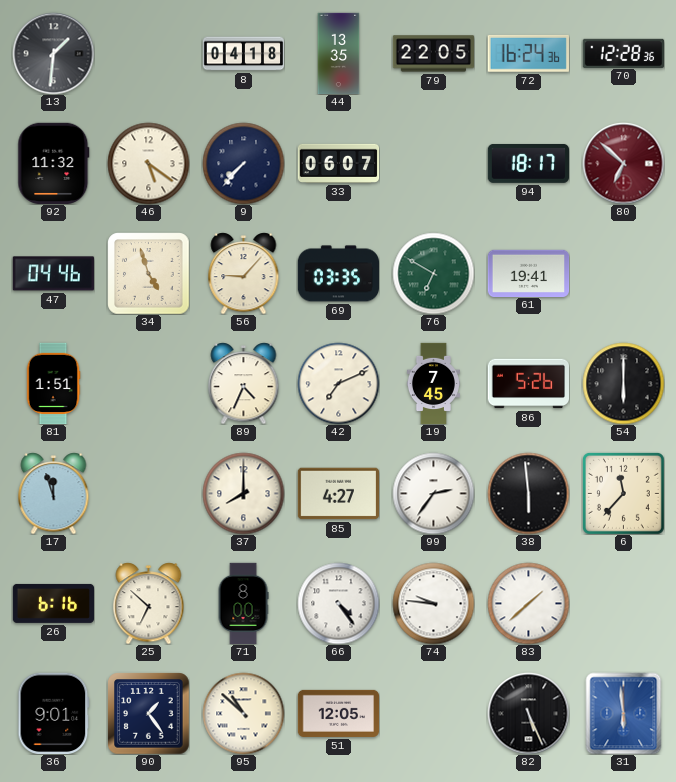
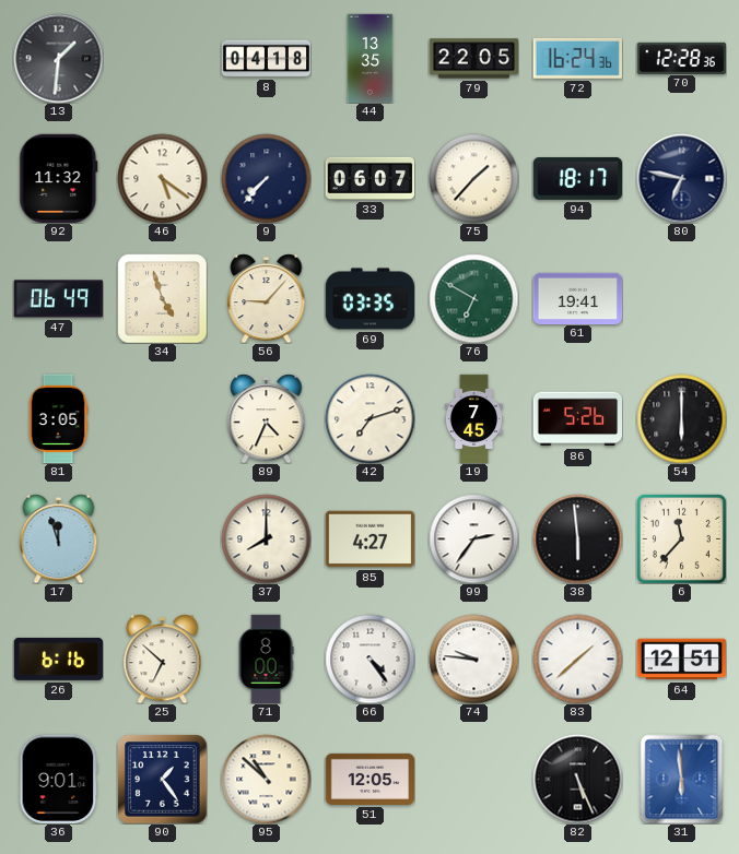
75: none -> 1:37
80: 6:52 -> 6:47
80 dial: burgundy -> navy
47: 04:46 -> 06:49
81: 1:51 -> 3:05
42: 7:11 -> 7:12
64: none -> 12:51
